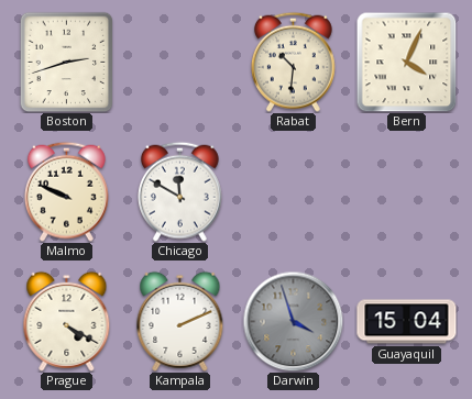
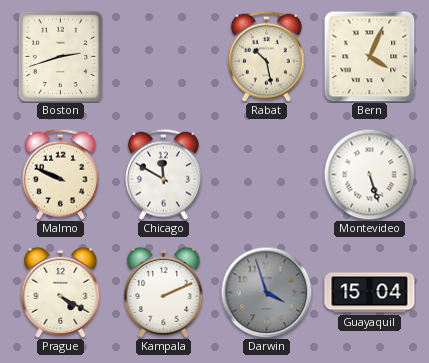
Rabat: 10:31 -> 10:28
Montevideo: none -> 5:27
